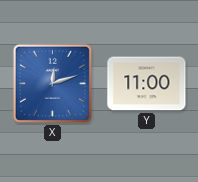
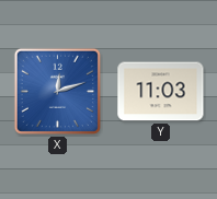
Y: 11:00 -> 11:03
